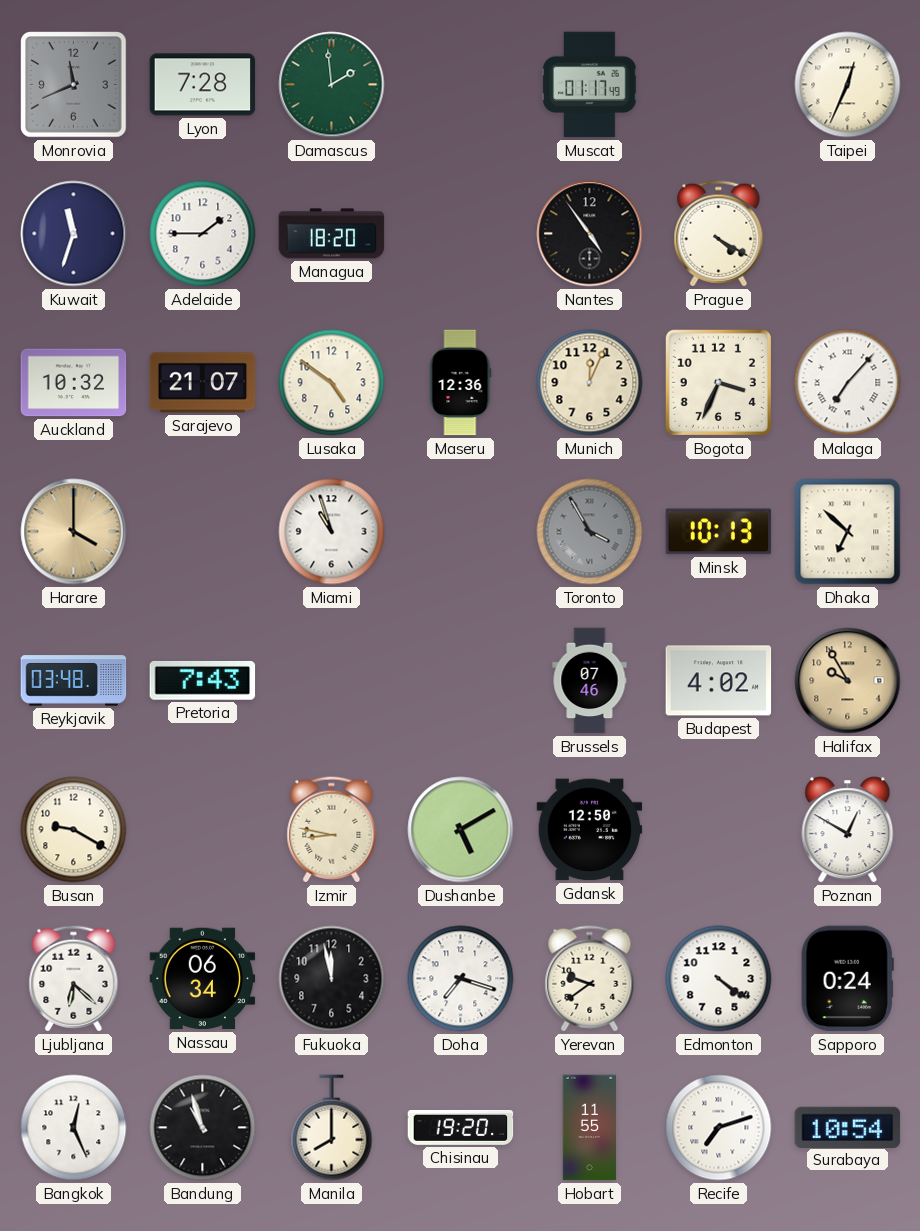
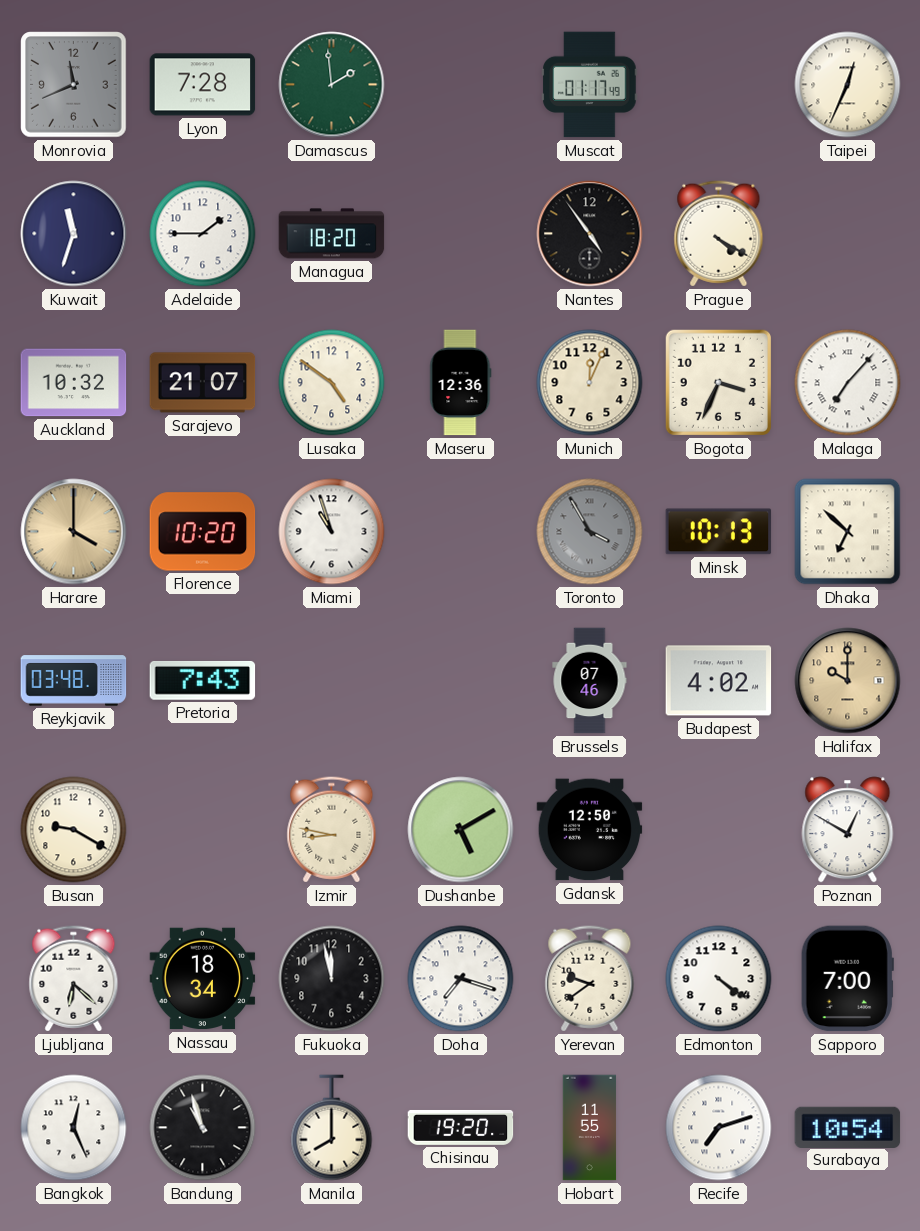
Florence: none -> 10:20
Halifax: 9:55 -> 10:00
Nassau: 06:34 -> 18:34
Sapporo: 0:24 -> 7:00
